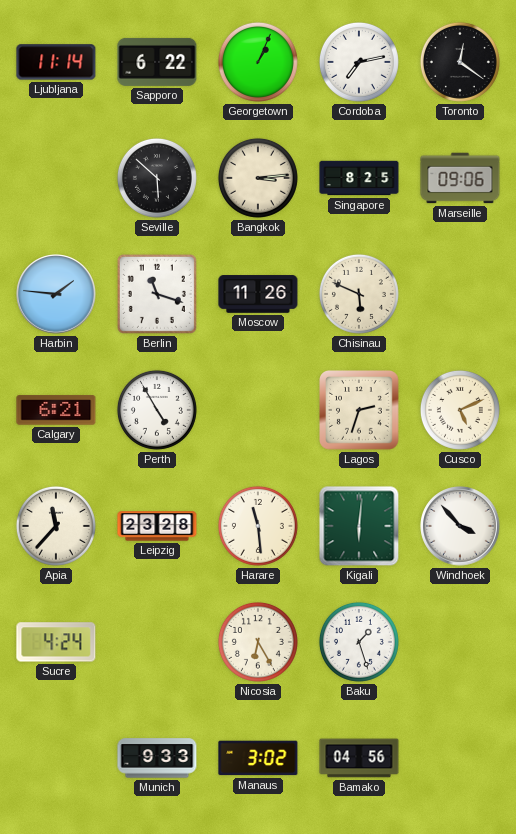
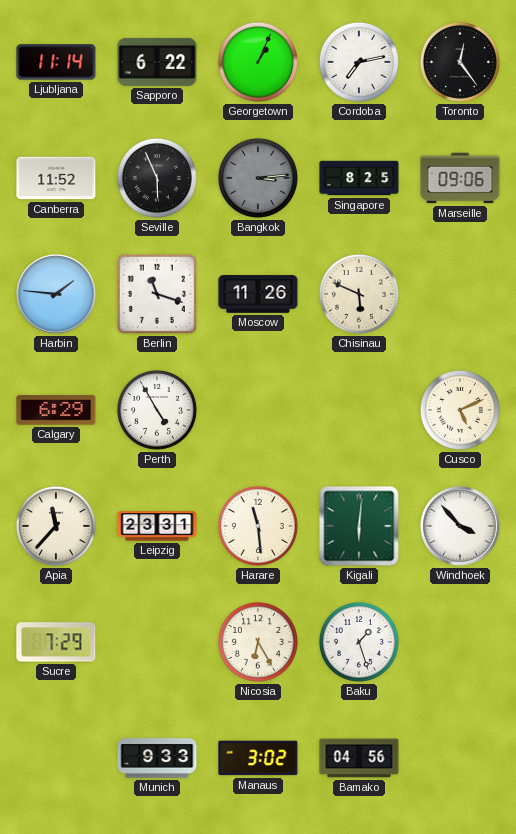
Toronto: 12:21 -> 12:24
Canberra: none -> 11:52
Seville: 5:52 -> 5:56
Bangkok dial: cream -> grey
Calgary: 6:21 -> 6:29
Lagos: 2:33 -> none
Leipzig: 23:28 -> 23:31
Sucre: 4:24 -> 7:29
